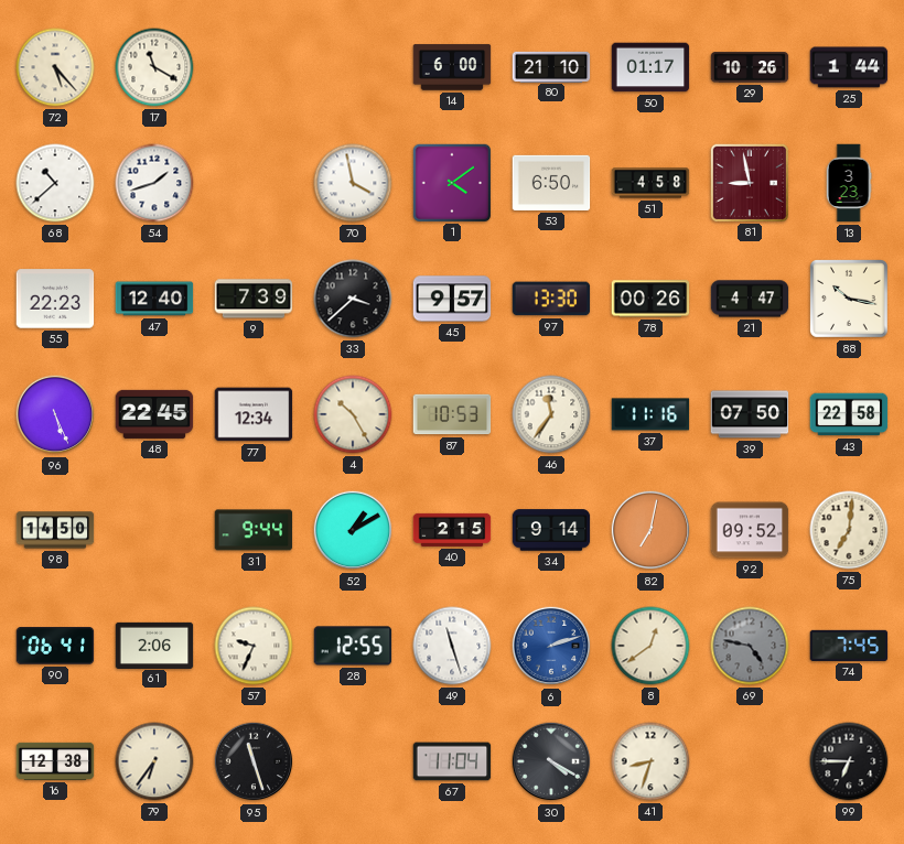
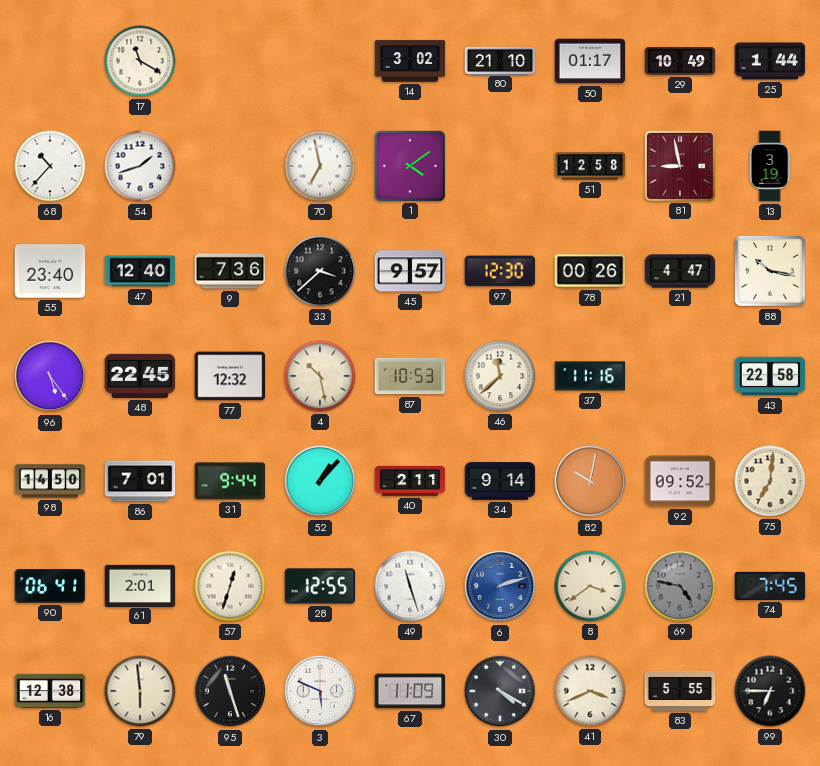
72: 5:23 -> none
14: 6:00 -> 3:02
29: 10:26 -> 10:49
68: 10:38 -> 10:37
70: 3:58 -> 6:58
53: 6:50 -> none
51: 4:58 -> 12:58
13: 3:23 -> 3:19
55: 22:23 -> 23:40
9: 7:39 -> 7:36
97: 13:30 -> 12:30
96: 5:26 -> 5:24
77: 12:34 -> 12:32
4: 10:25 -> 10:28
46: 11:36 -> 11:38
39: 07:50 -> none
86: none -> 7:01
52: 1:10 -> 1:07
40: 2:15 -> 2:11
82: 7:02 -> 10:02
61: 2:06 -> 2:01
57: 9:34 -> 12:33
8: 12:39 -> 3:39
79: 6:36 -> 5:59
3: none -> 5:49
67: 11:04 -> 11:09
41: 8:33 -> 3:41
83: none -> 5:55
